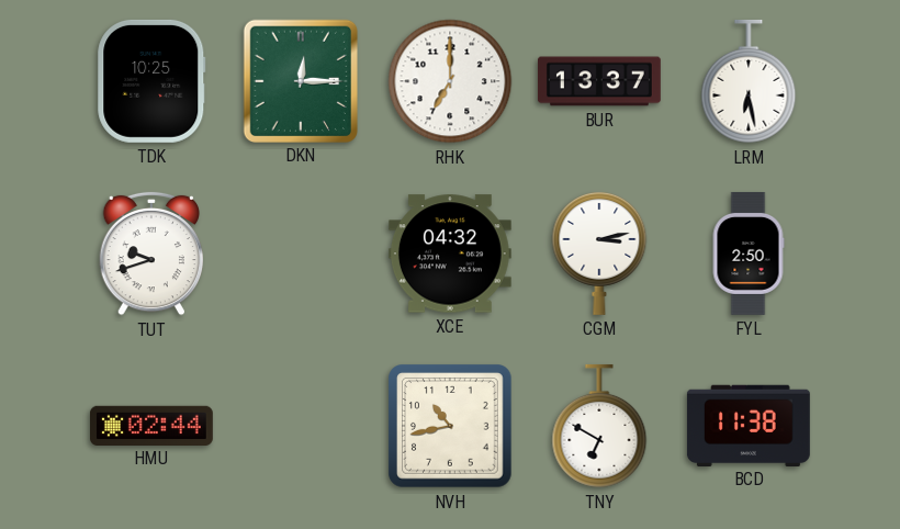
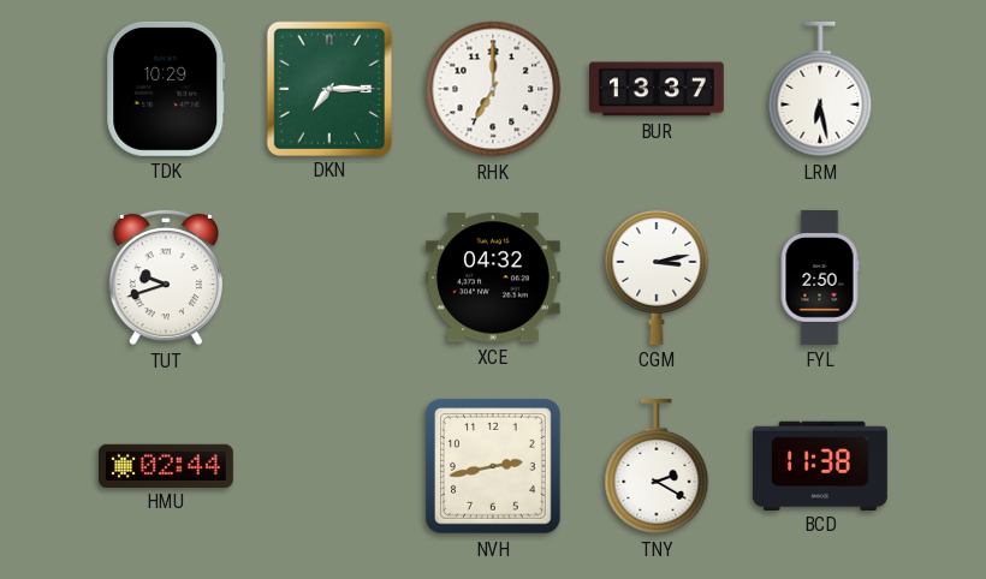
TDK: 10:25 -> 10:29
DKN: 12:15 -> 7:15
NVH: 10:43 -> 2:43
TNY: 6:50 -> 2:20
